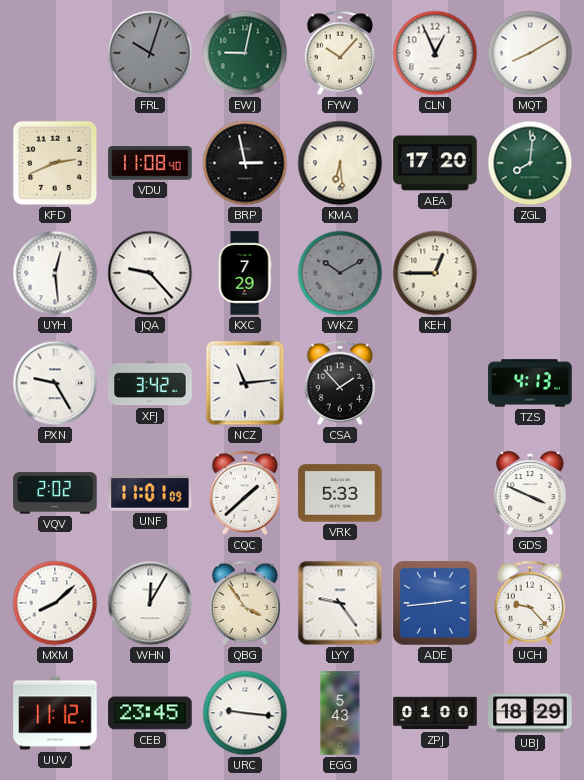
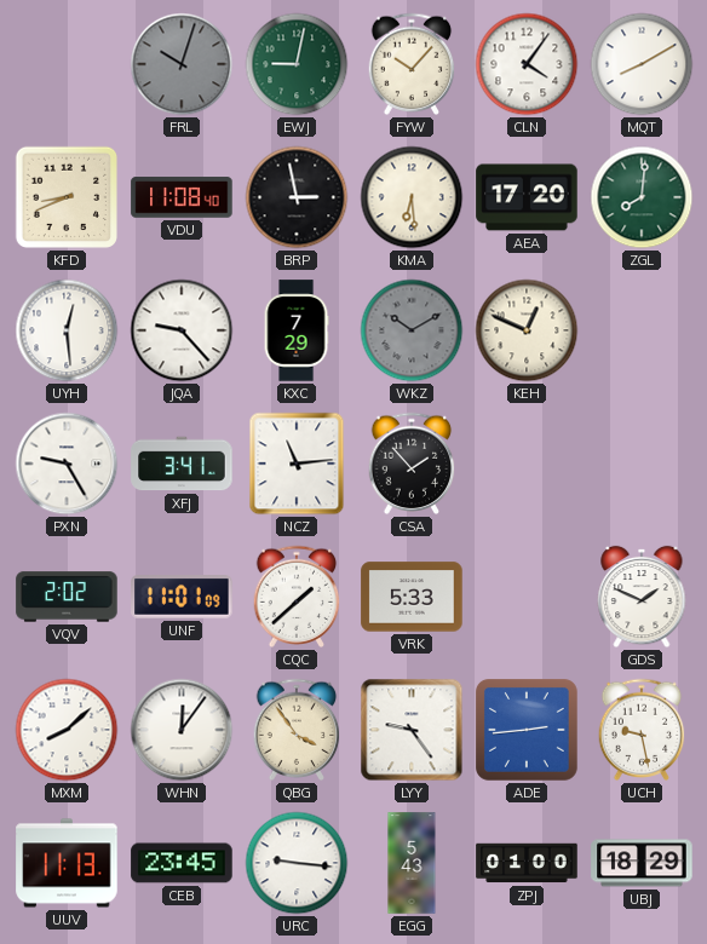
CLN: 12:56 -> 4:06
KFD: 2:41 -> 8:41
KEH: 12:45 -> 12:49
XFJ: 3:42 -> 3:41
TZS: 4:13 -> none
GDS: 3:49 -> 1:49
WHN: 12:05 -> 12:06
UCH: 9:23 -> 9:28
UUV: 11:12 -> 11:13
